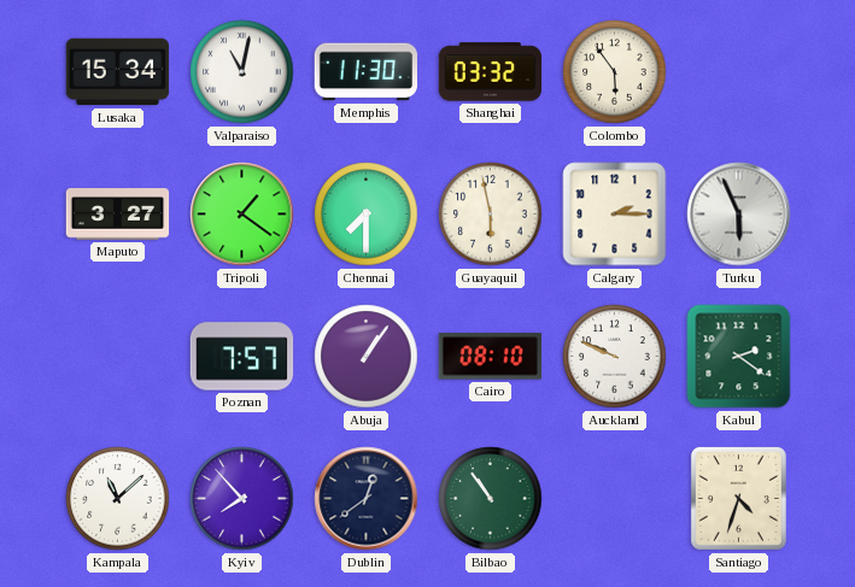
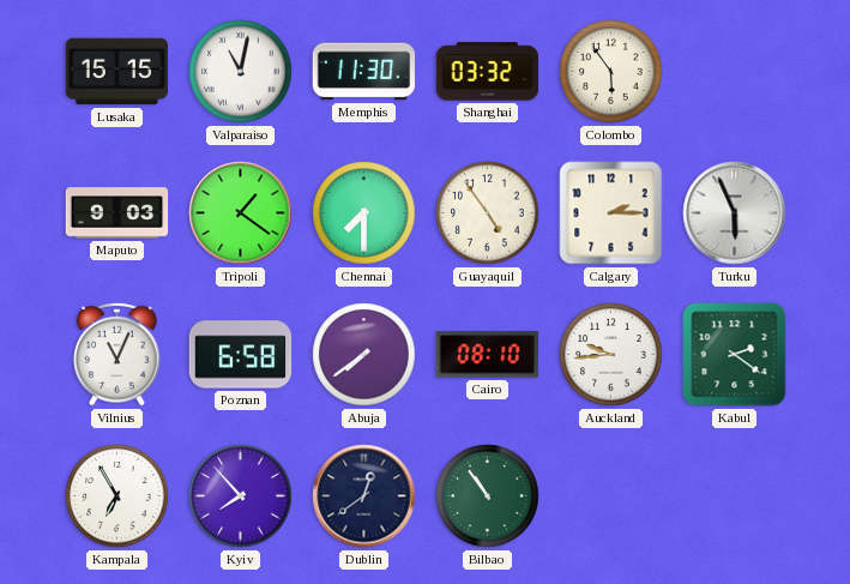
Lusaka: 15:34 -> 15:15
Maputo: 3:27 -> 9:03
Guayaquil: 5:58 -> 4:54
Vilnius: none -> 11:04
Poznan: 7:57 -> 6:58
Abuja: 1:06 -> 7:39
Auckland: 9:49 -> 9:44
Kampala: 11:08 -> 6:55
Santiago: 4:33 -> none
